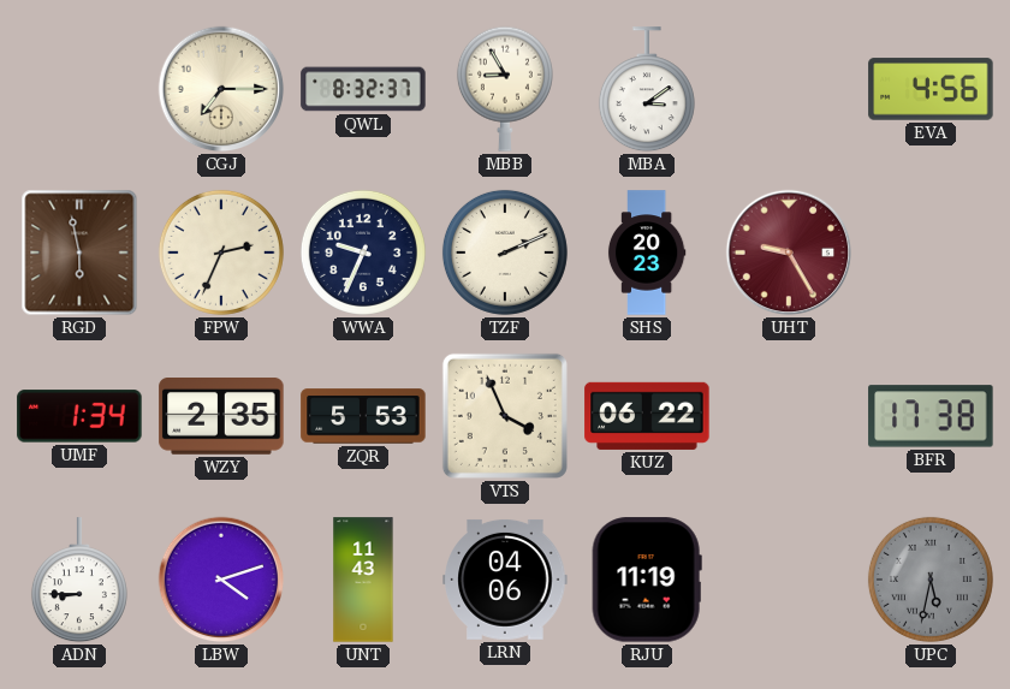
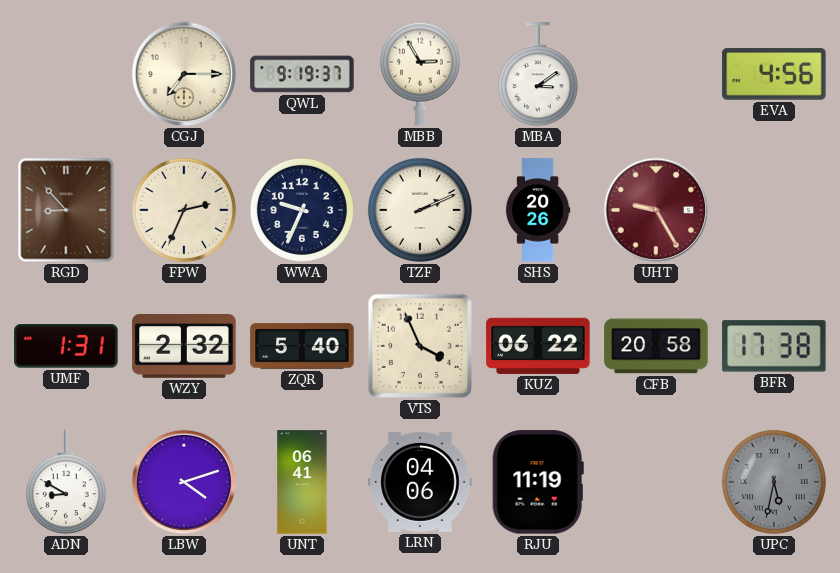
QWL: 8:32 -> 9:19
MBB: 8:55 -> 2:55
RGD: 5:58 -> 8:53
SHS: 20:23 -> 20:26
UMF: 1:34 -> 1:31
WZY: 2:35 -> 2:32
ZQR: 5:53 -> 5:40
CFB: none -> 20:58
ADN: 8:45 -> 8:50
UNT: 11:43 -> 06:41
